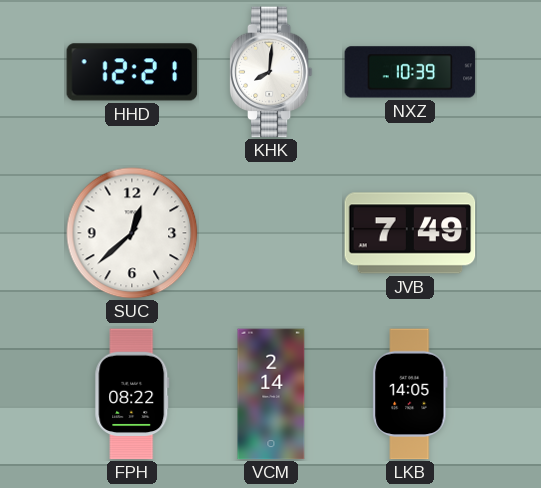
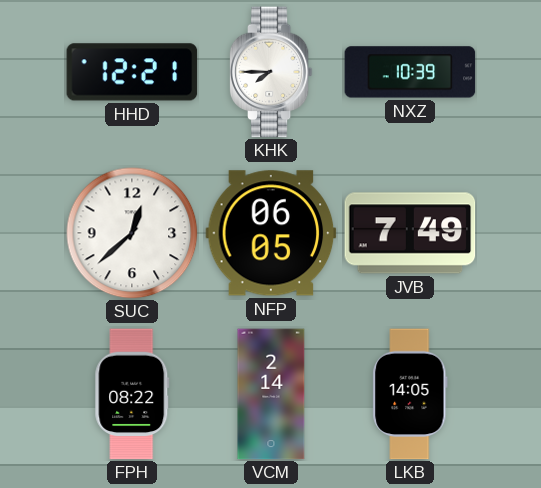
KHK: 8:01 -> 7:45
NFP: none -> 06:05
